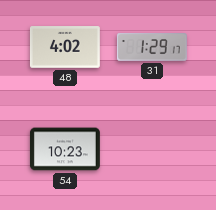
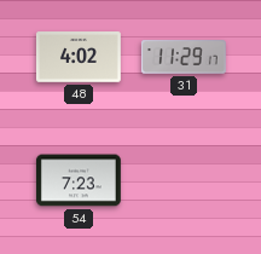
31: 1:29 -> 11:29
54: 10:23 -> 7:23
